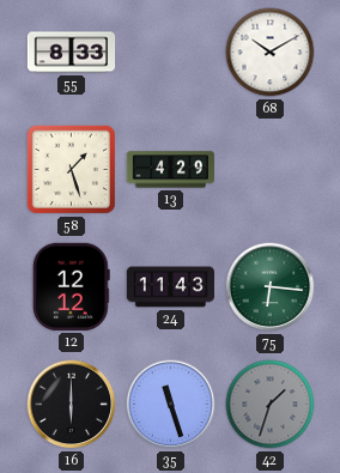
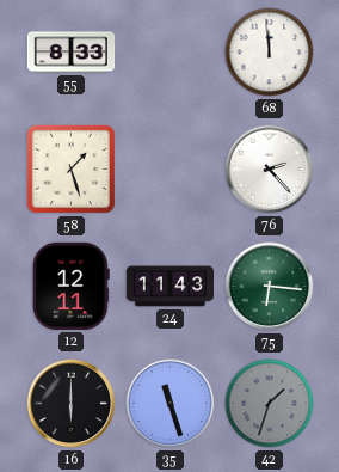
68: 10:10 -> 11:59
13: 4:29 -> none
76: none -> 2:23
12: 12:12 -> 12:11
